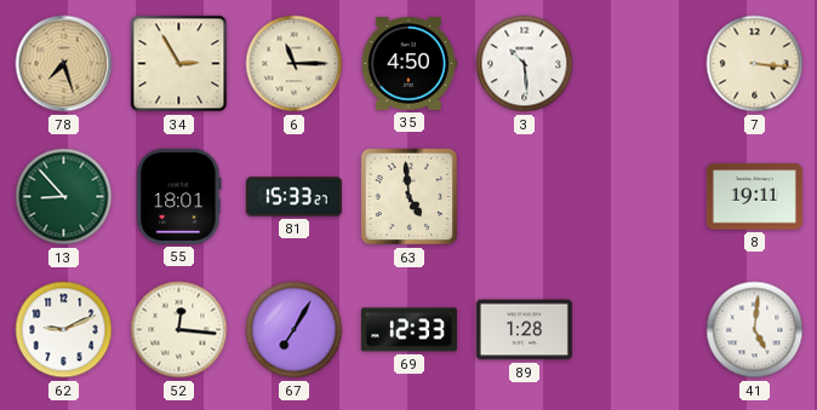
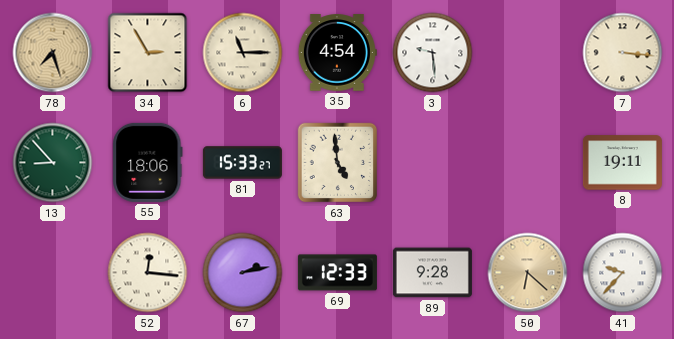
35: 4:50 -> 4:54
3: 10:29 -> 9:29
55: 18:01 -> 18:06
62: 9:11 -> none
67: 7:05 -> 2:13
89: 1:28 -> 9:28
50: none -> 6:22
41: 5:01 -> 9:37
